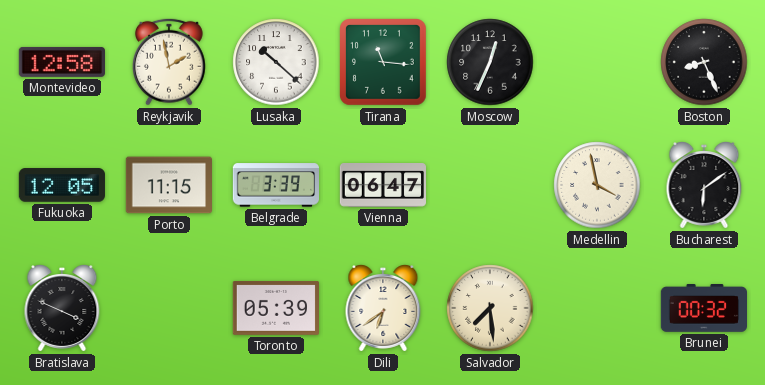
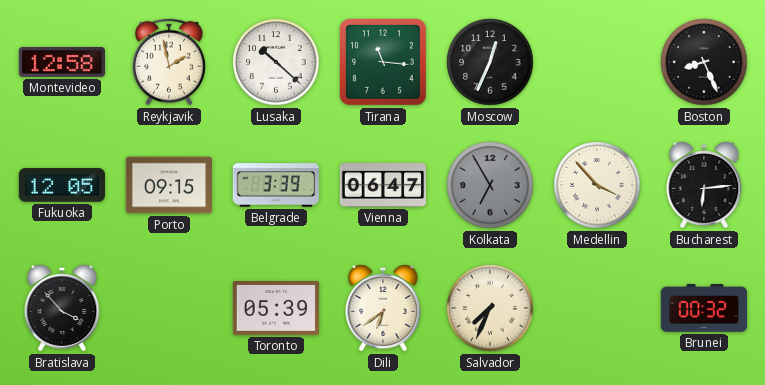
Porto: 11:15 -> 09:15
Kolkata: none -> 6:55
Medellin: 3:58 -> 3:53
Bucharest: 6:09 -> 6:14
Bratislava: 3:49 -> 3:53
Salvador: 7:29 -> 7:34
